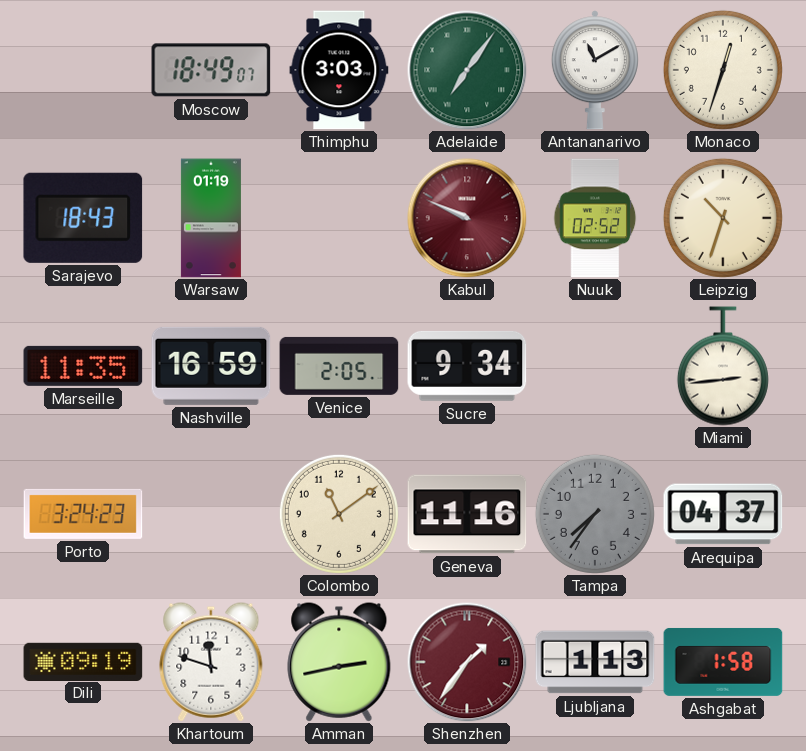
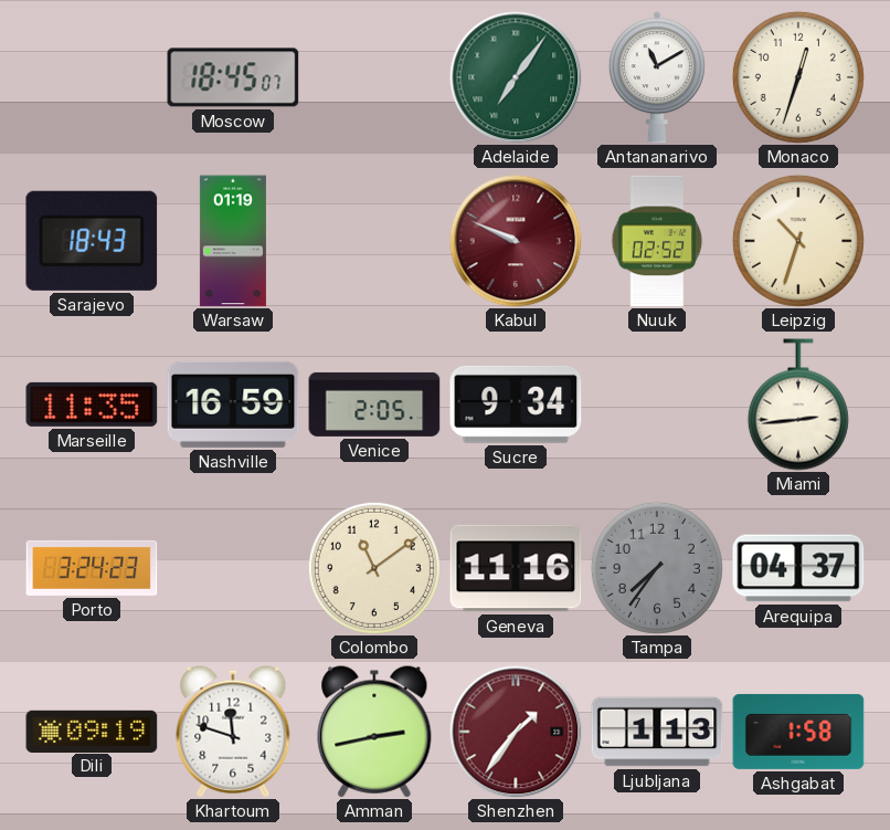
Moscow: 18:49 -> 18:45
Thimphu: 3:03 -> none
